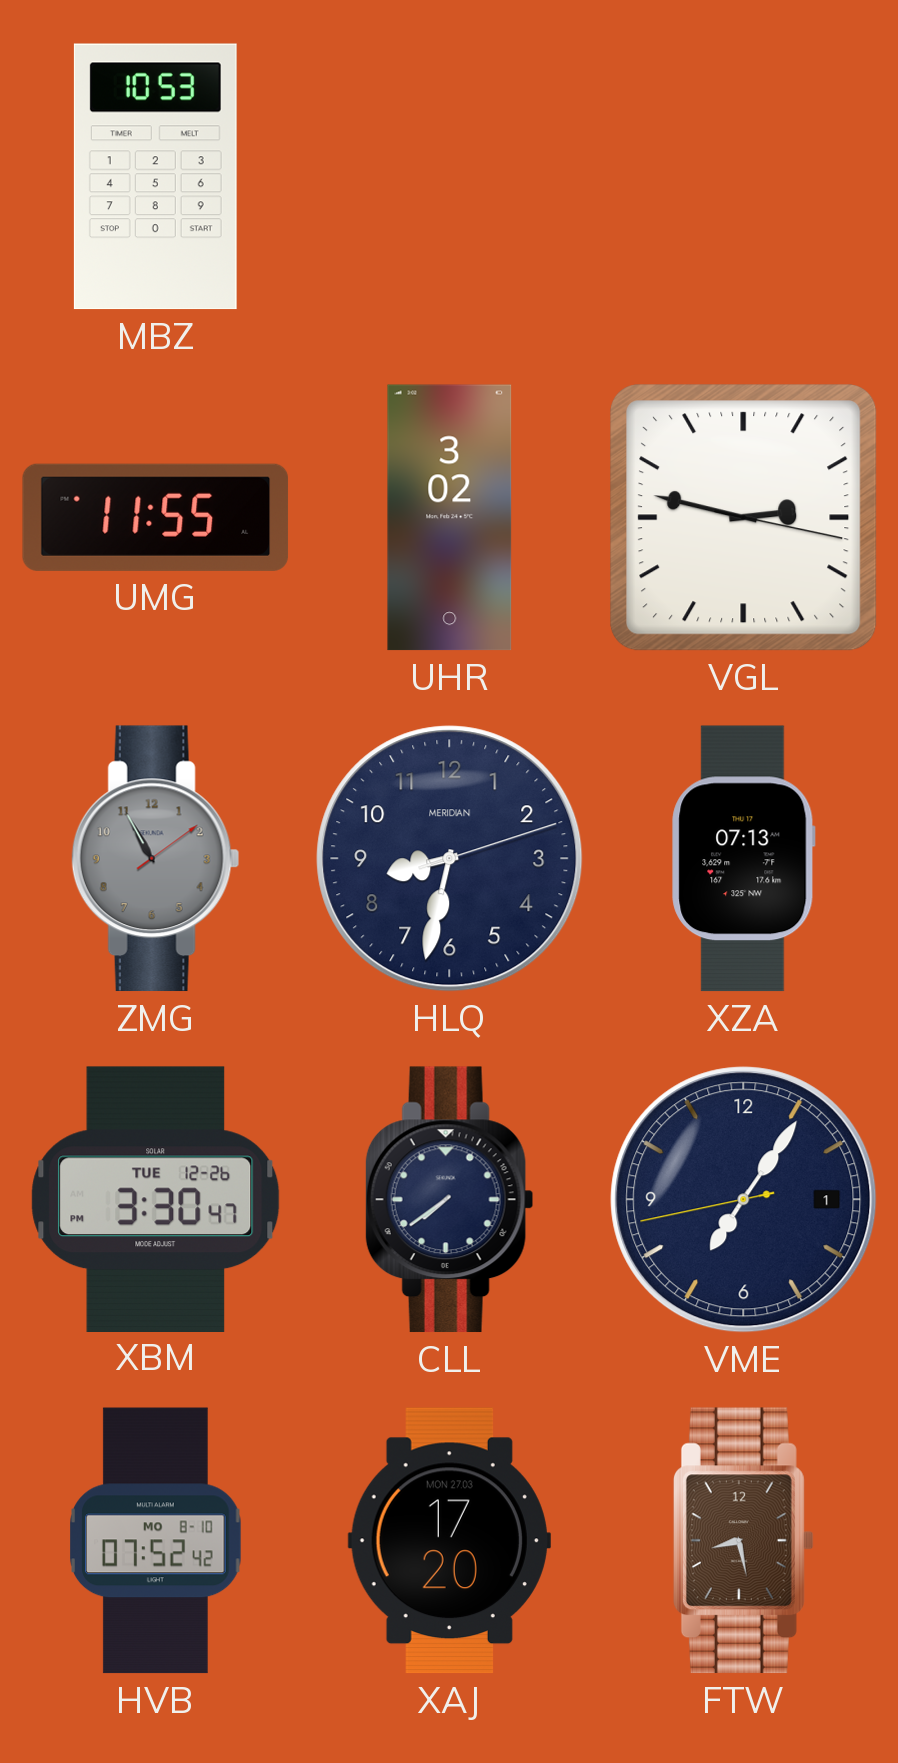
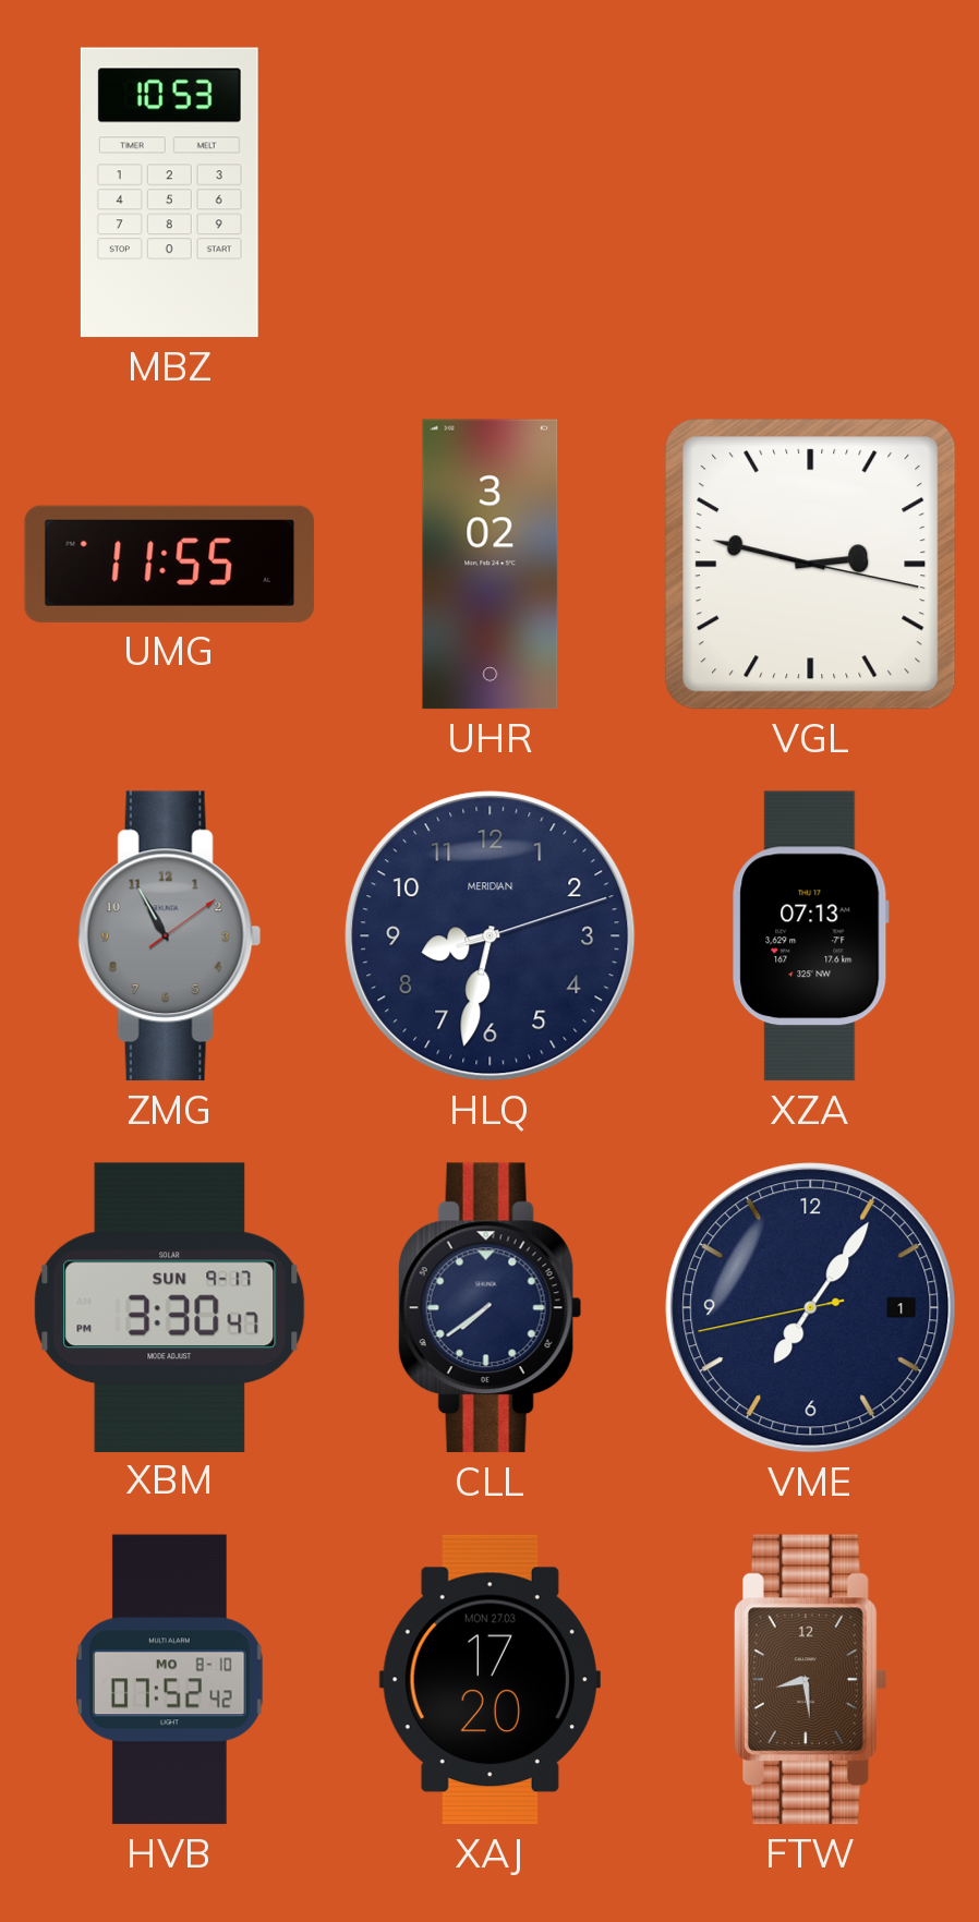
XBM date: TUE 12-26 -> SUN 9-17
FTW: 8:28 -> 8:29
